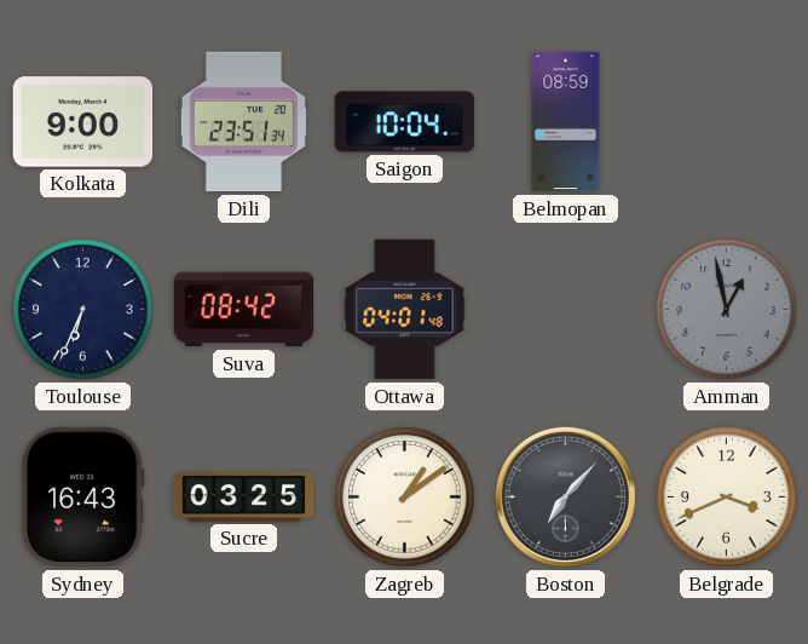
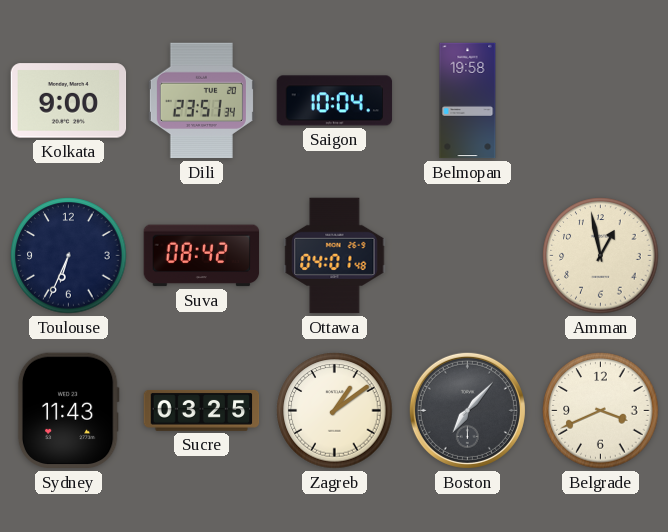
Belmopan: 08:59 -> 19:58
Amman dial: grey -> cream
Sydney: 16:43 -> 11:43
